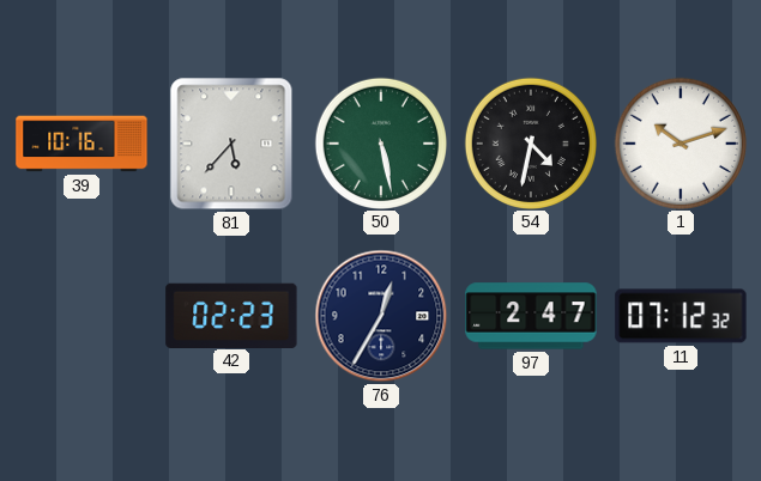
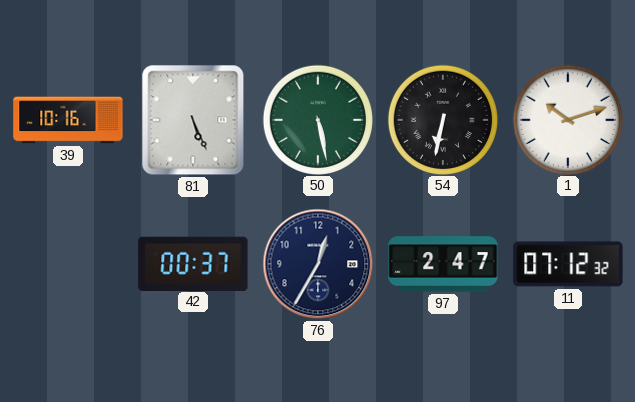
81: 5:37 -> 5:26
54: 4:32 -> 6:32
42: 02:23 -> 00:37
